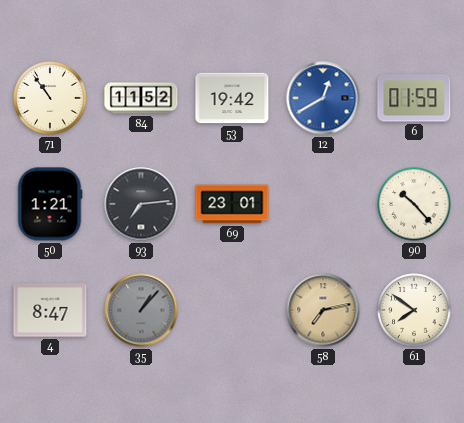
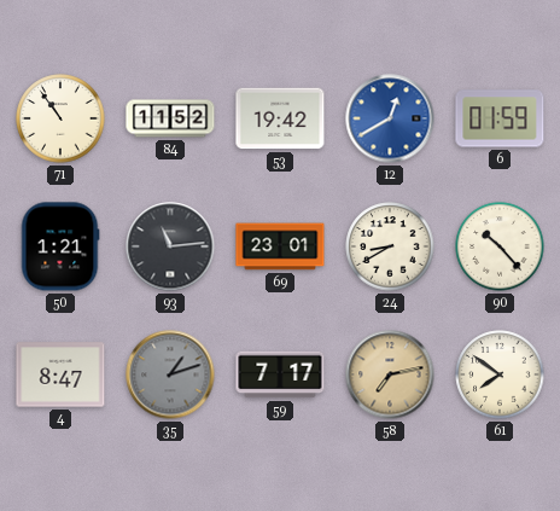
93: 7:14 -> 11:14
24: none -> 8:40
35: 1:07 -> 1:12
59: none -> 7:17
